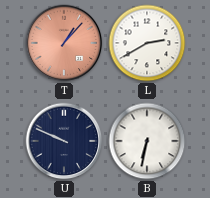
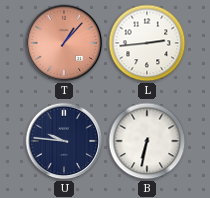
L: 2:40 -> 2:44
U: 9:49 -> 9:46
